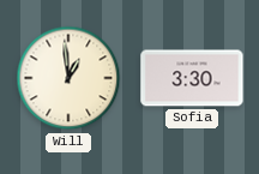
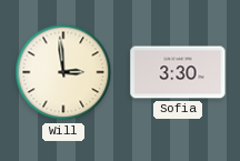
Will: 12:59 -> 2:59
